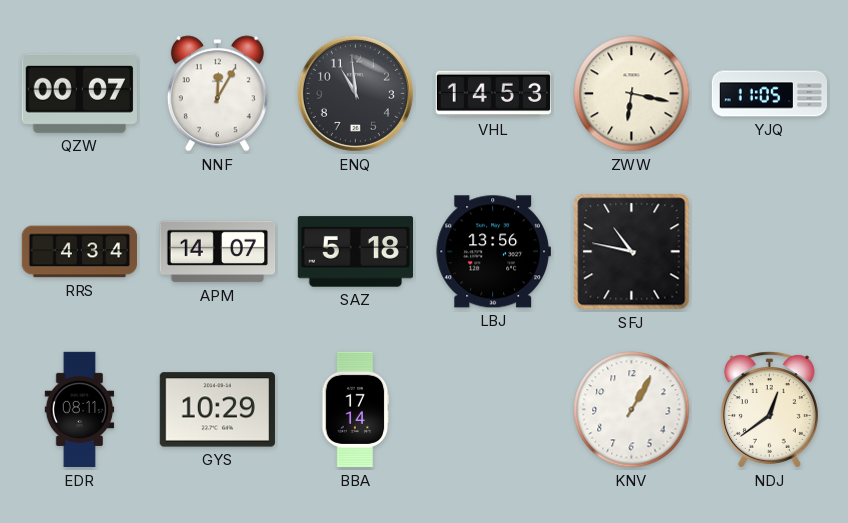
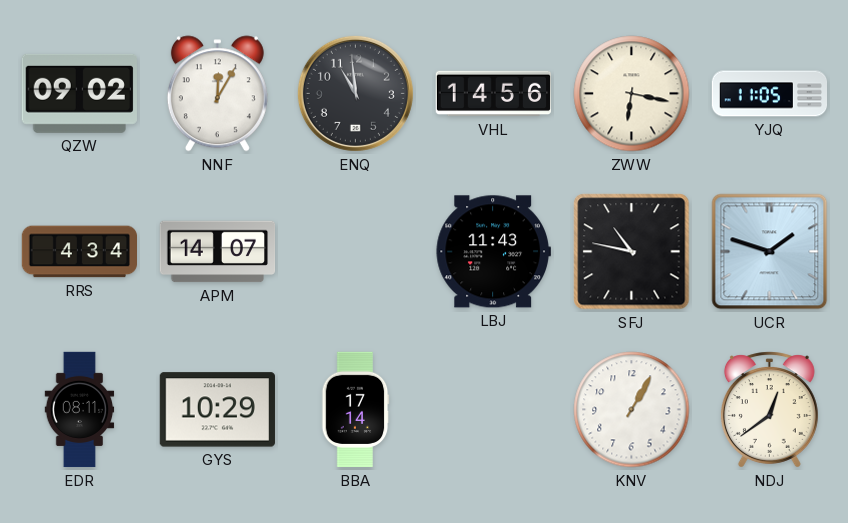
QZW: 00:07 -> 09:02
VHL: 14:53 -> 14:56
SAZ: 5:18 -> none
LBJ: 13:56 -> 11:43
UCR: none -> 1:48
